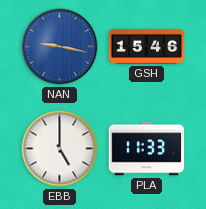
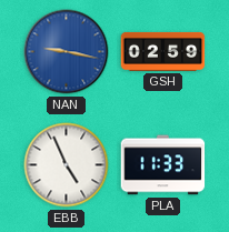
GSH: 15:46 -> 02:59
EBB: 5:00 -> 4:56
